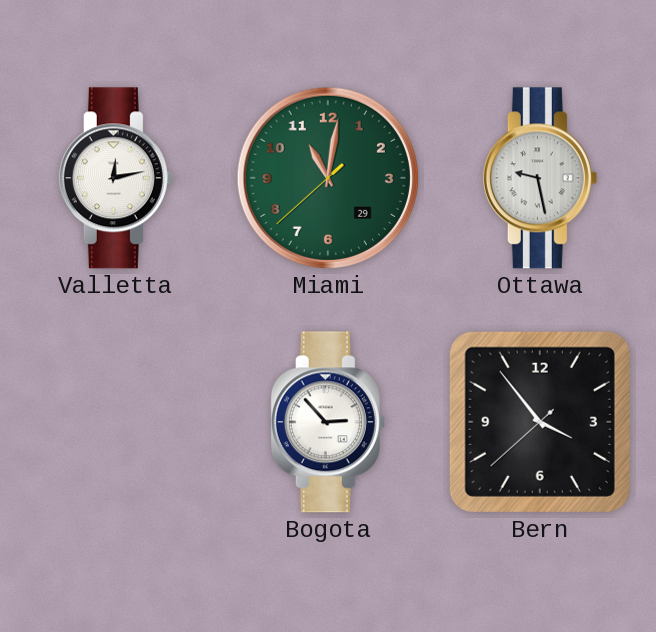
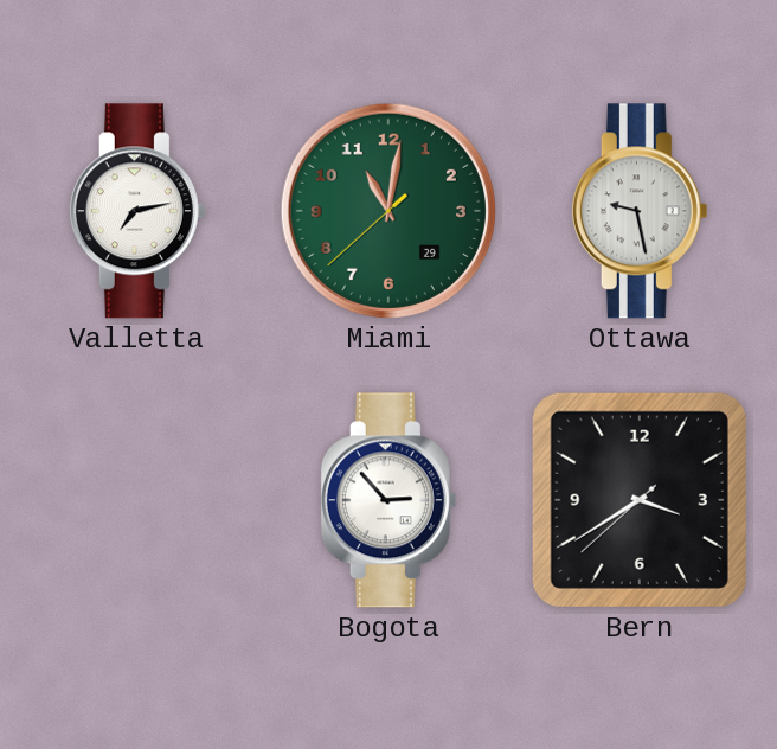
Valletta: 12:13 -> 7:13
Bern: 3:53 -> 3:39
